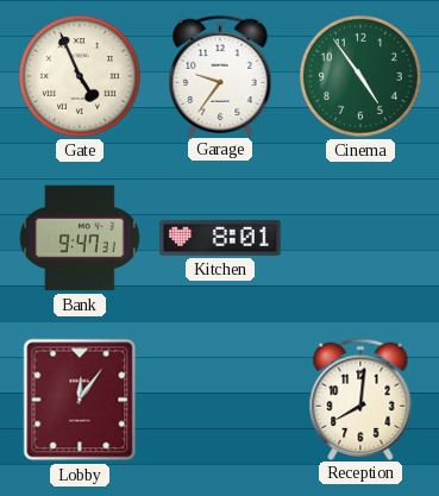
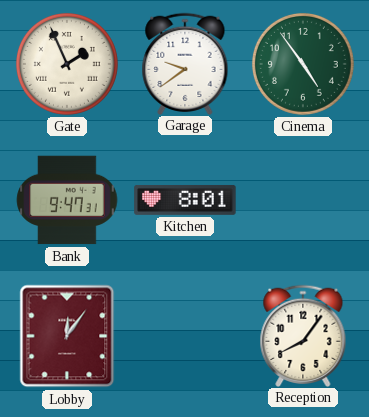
Gate: 4:56 -> 1:56
Garage: 9:36 -> 9:39
Reception: 8:01 -> 8:06
